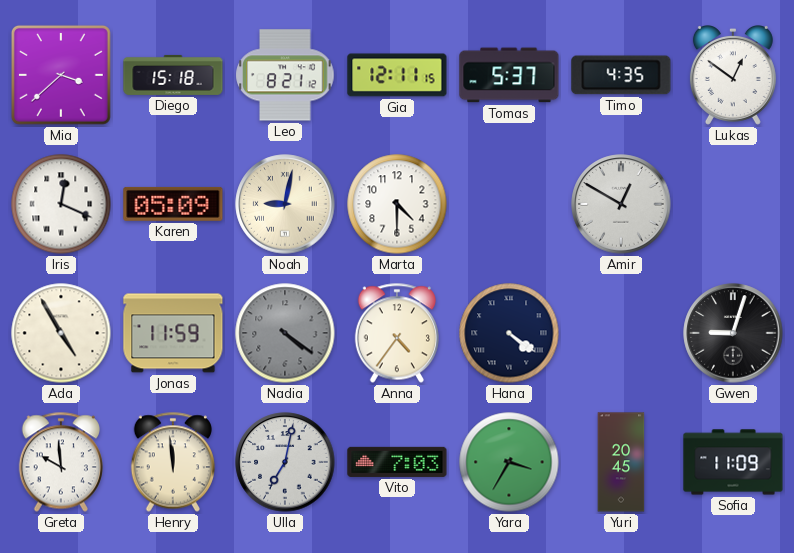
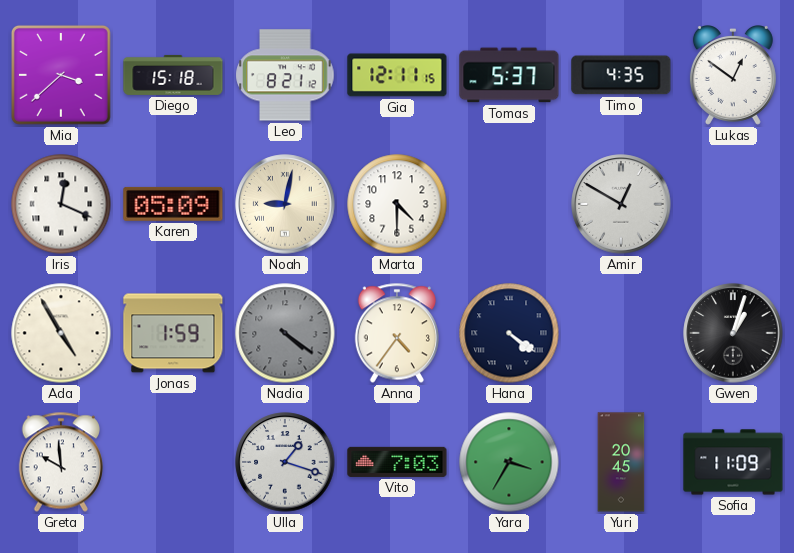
Jonas: 11:59 -> 1:59
Gwen: 9:03 -> 1:03
Henry: 11:59 -> none
Ulla: 7:02 -> 1:18
